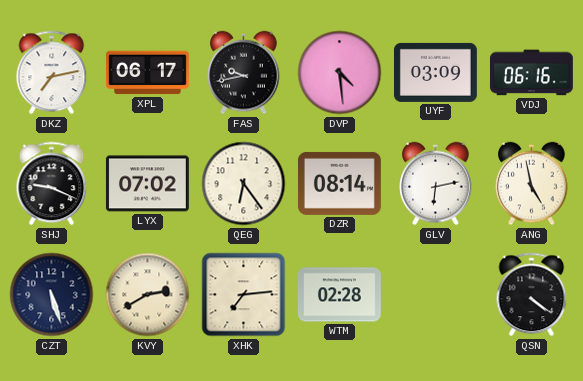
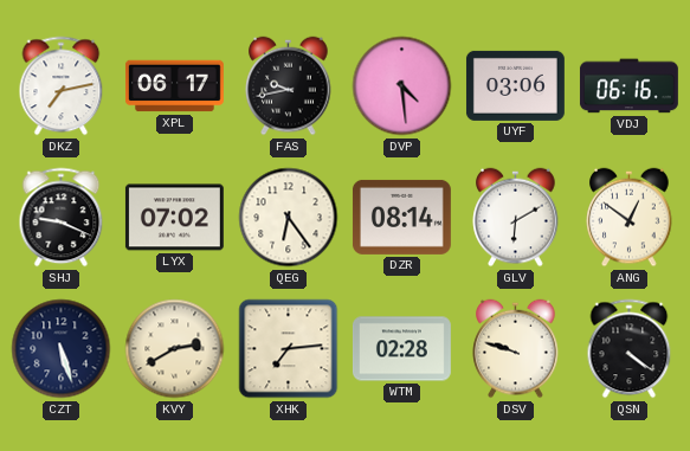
UYF: 03:09 -> 03:06
GLV: 6:13 -> 6:10
ANG: 4:58 -> 12:51
DSV: none -> 9:48
